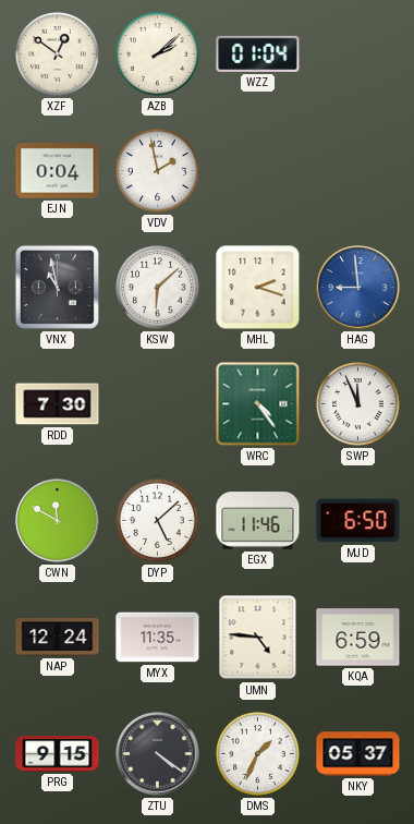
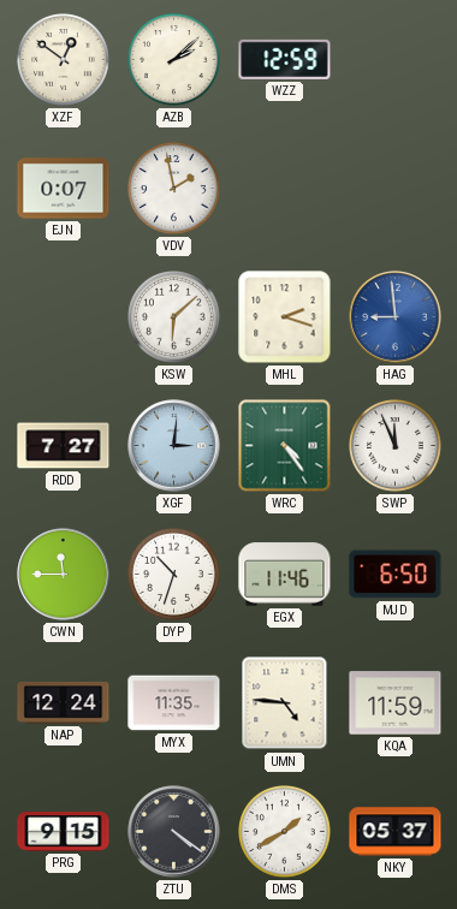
WZZ: 01:04 -> 12:59
EJN: 0:04 -> 0:07
VNX: 10:58 -> none
RDD: 7:30 -> 7:27
XGF: none -> 3:01
CWN: 11:50 -> 11:45
DYP: 5:08 -> 10:33
KQA: 6:59 -> 11:59
DMS: 1:34 -> 1:40
